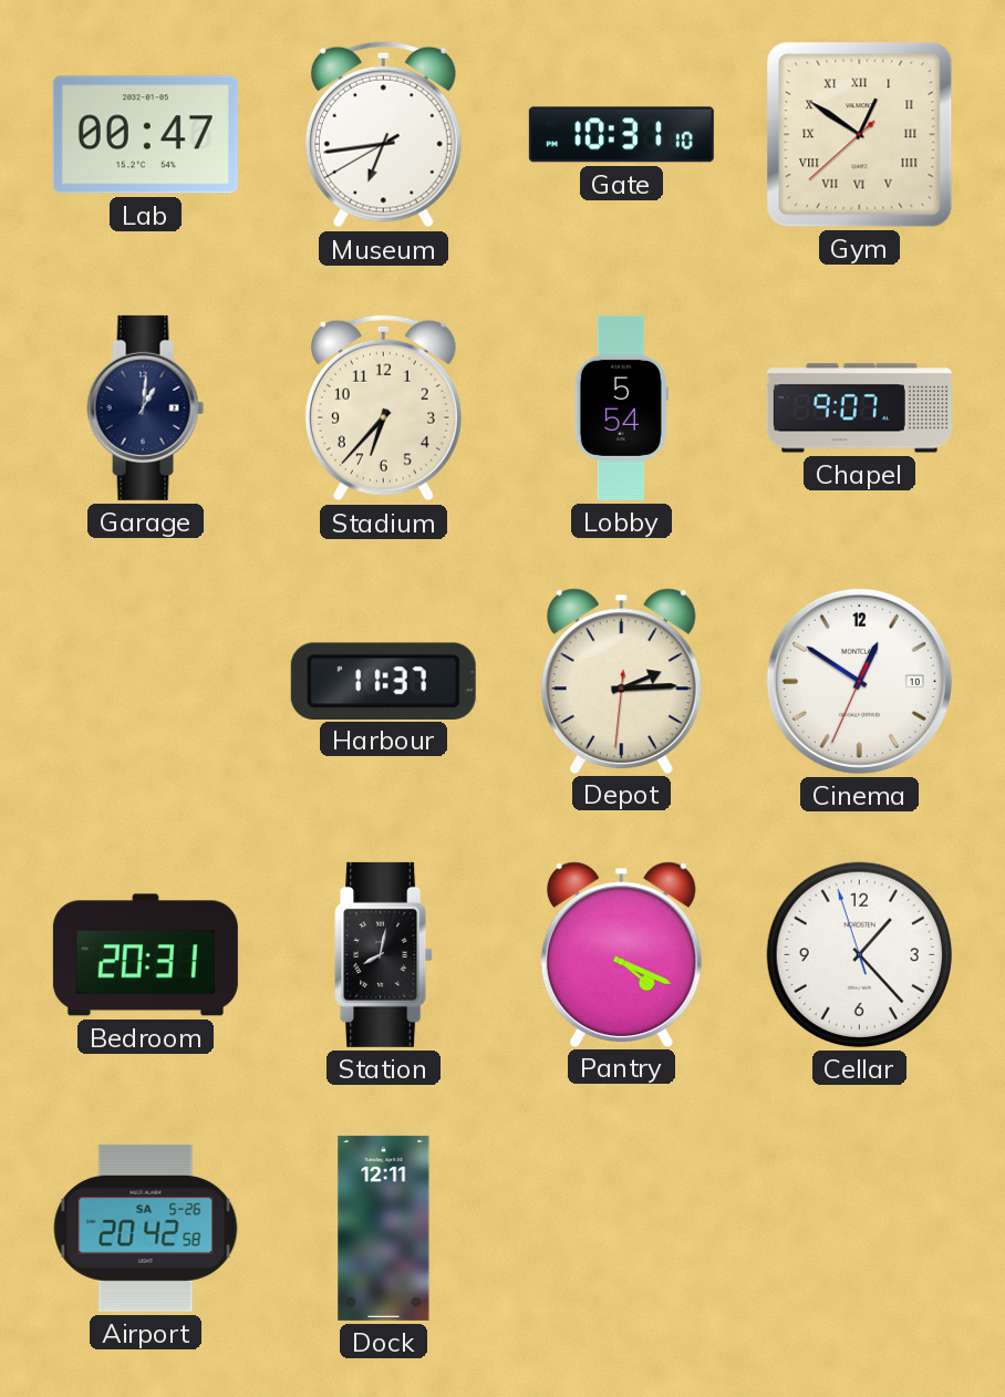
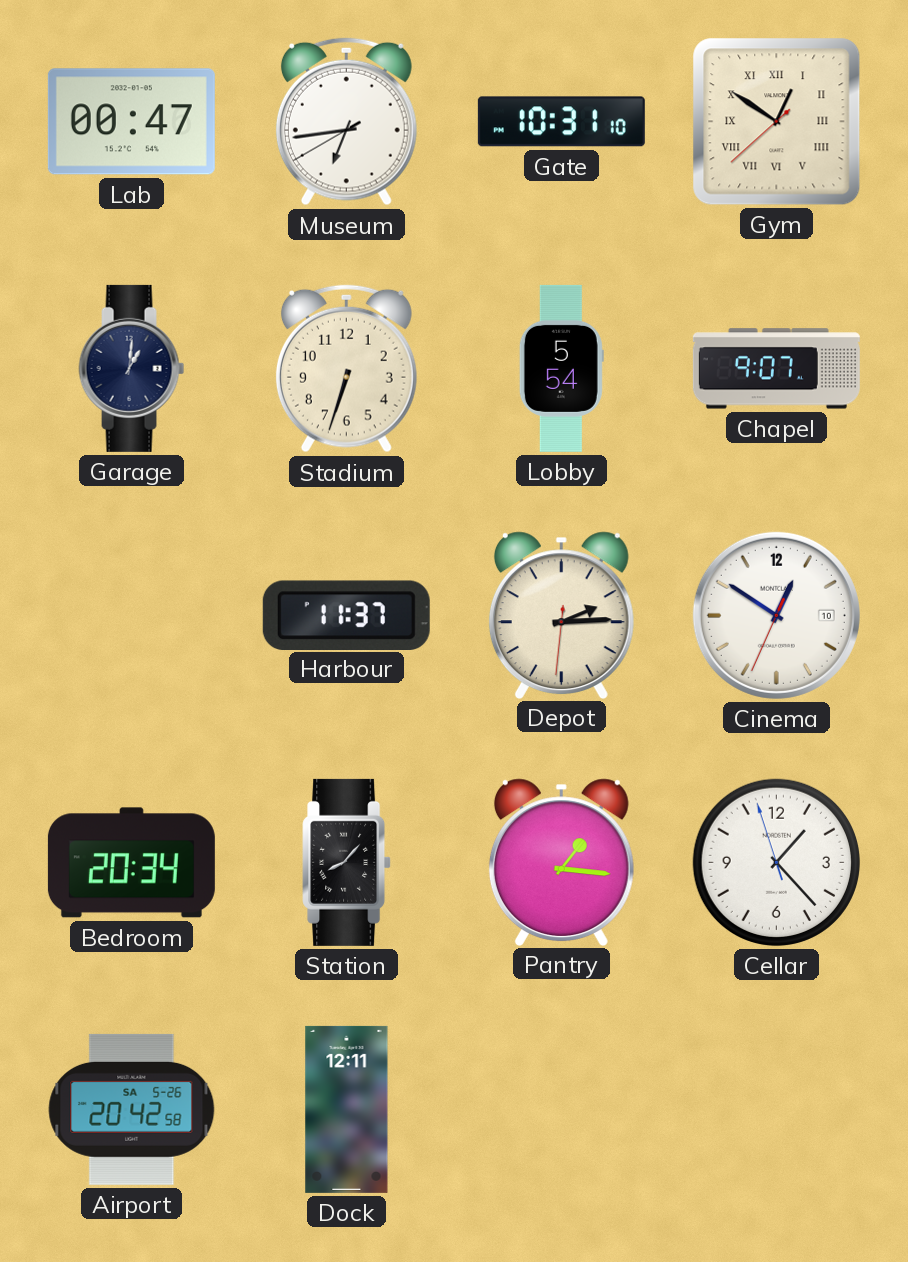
Stadium: 6:37 -> 6:33
Bedroom: 20:31 -> 20:34
Station: 8:02 -> 8:07
Pantry: 4:19 -> 1:16
